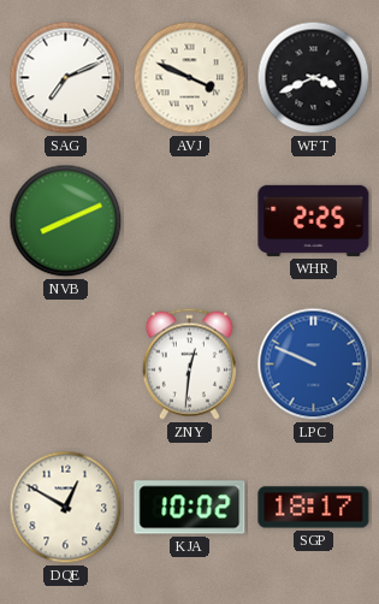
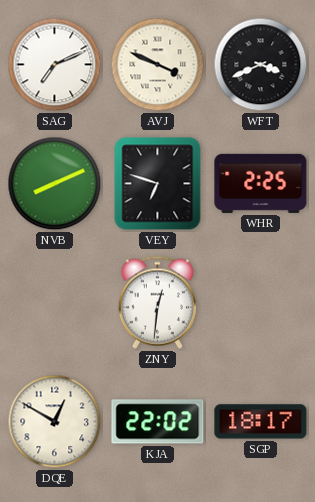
VEY: none -> 6:48
LPC: 9:49 -> none
KJA: 10:02 -> 22:02
